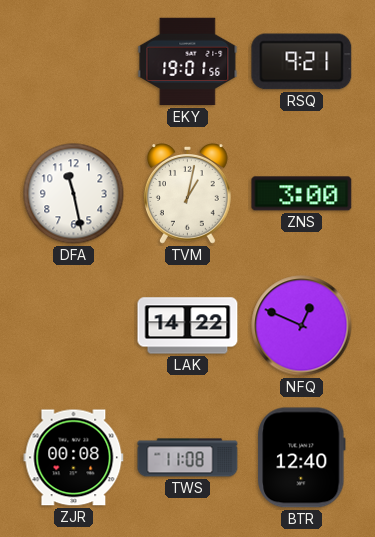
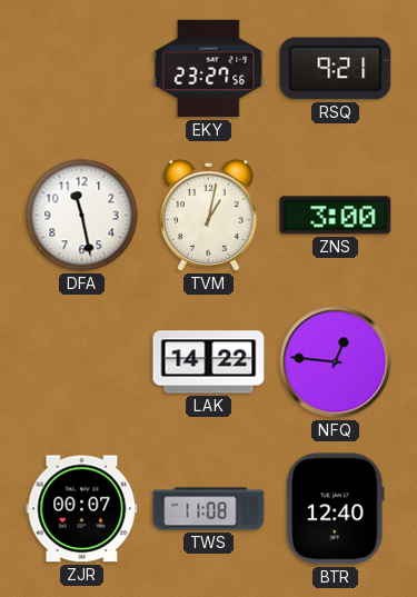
EKY: 19:01 -> 23:27
NFQ: 12:49 -> 12:46
ZJR: 00:08 -> 00:07
